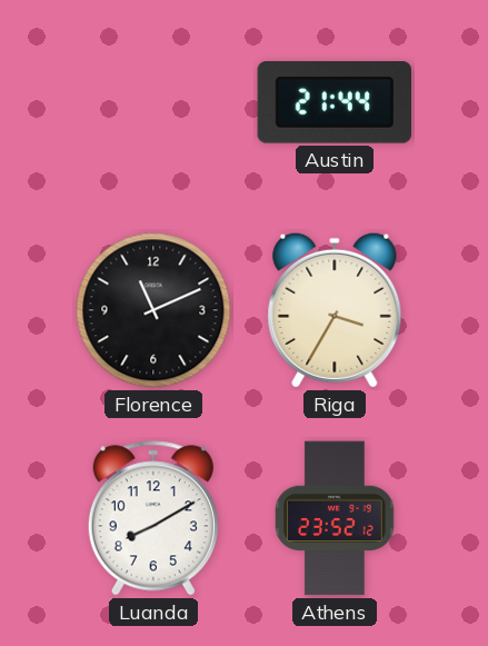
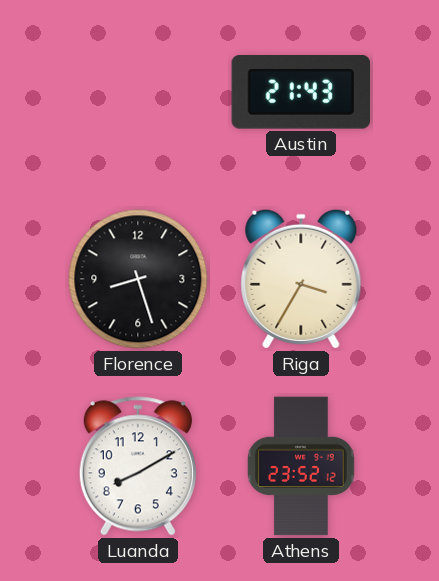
Austin: 21:44 -> 21:43
Florence: 11:11 -> 8:27
